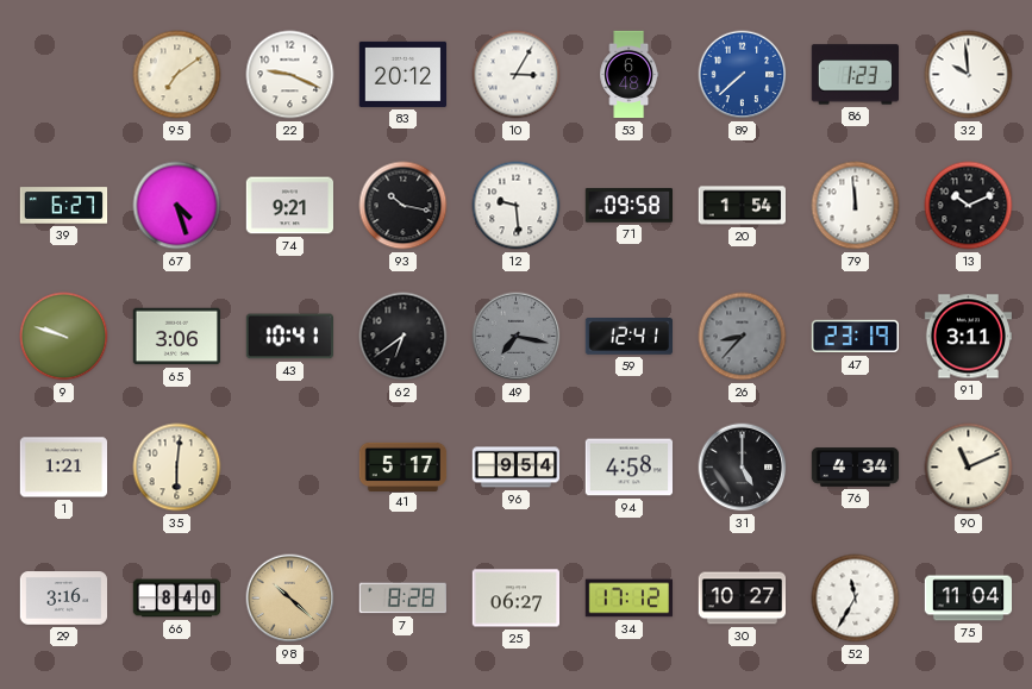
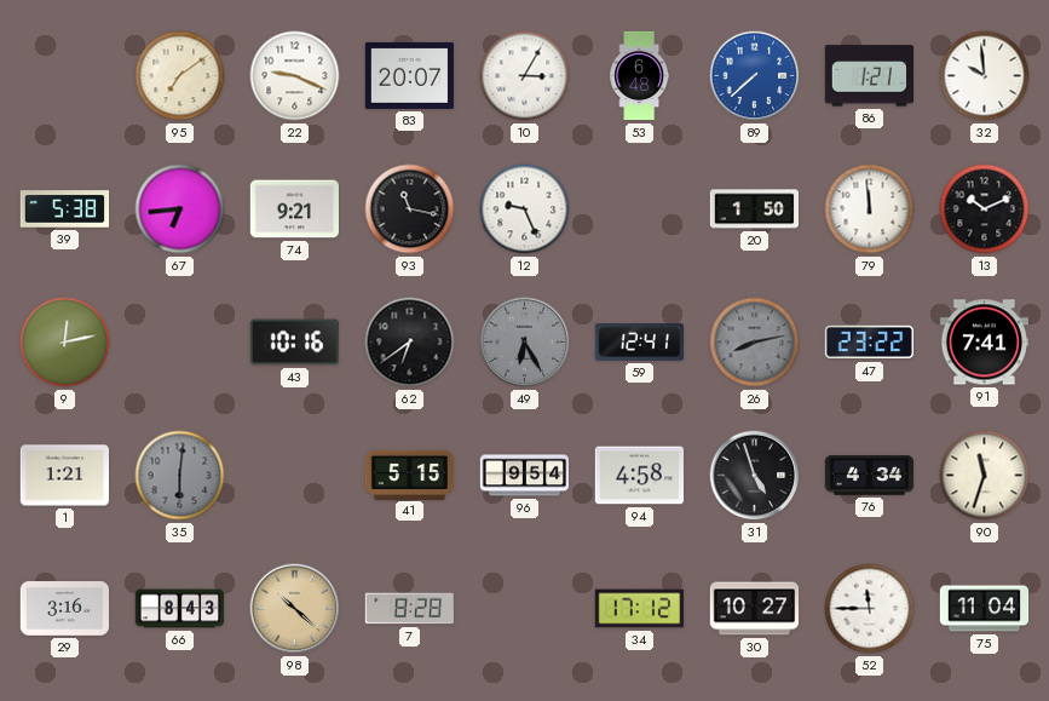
83: 20:12 -> 20:07
86: 1:23 -> 1:21
39: 6:27 -> 5:38
67: 4:27 -> 6:44
93: 10:17 -> 11:17
12: 9:29 -> 9:26
71: 09:58 -> none
20: 1:54 -> 1:50
9: 9:48 -> 12:13
65: 3:06 -> none
43: 10:41 -> 10:16
49: 7:17 -> 6:25
26: 8:37 -> 8:13
47: 23:19 -> 23:22
91: 3:11 -> 7:41
35 dial: cream -> grey
41: 5:17 -> 5:15
31: 5:00 -> 4:57
90: 11:11 -> 11:33
66: 8:40 -> 8:43
25: 06:27 -> none
52: 11:35 -> 11:45
